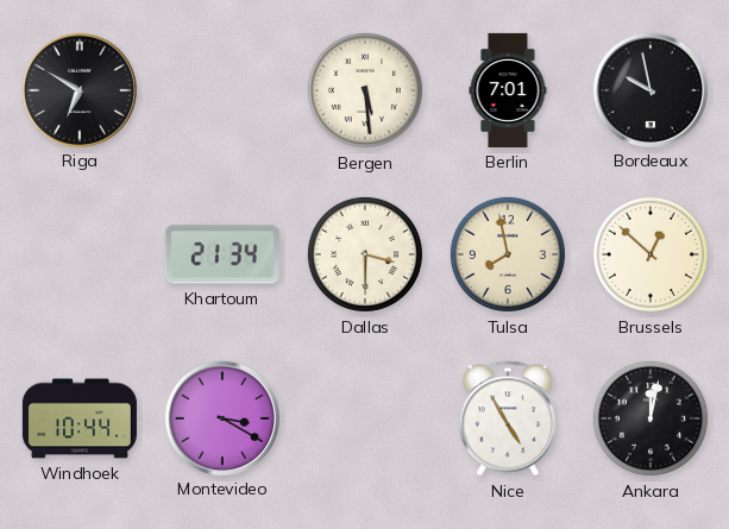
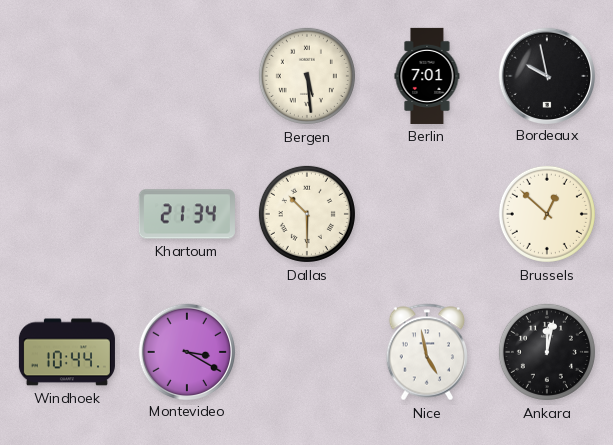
Riga: 6:50 -> none
Dallas: 3:30 -> 10:30
Tulsa: 7:58 -> none
Nice: 4:55 -> 4:58
